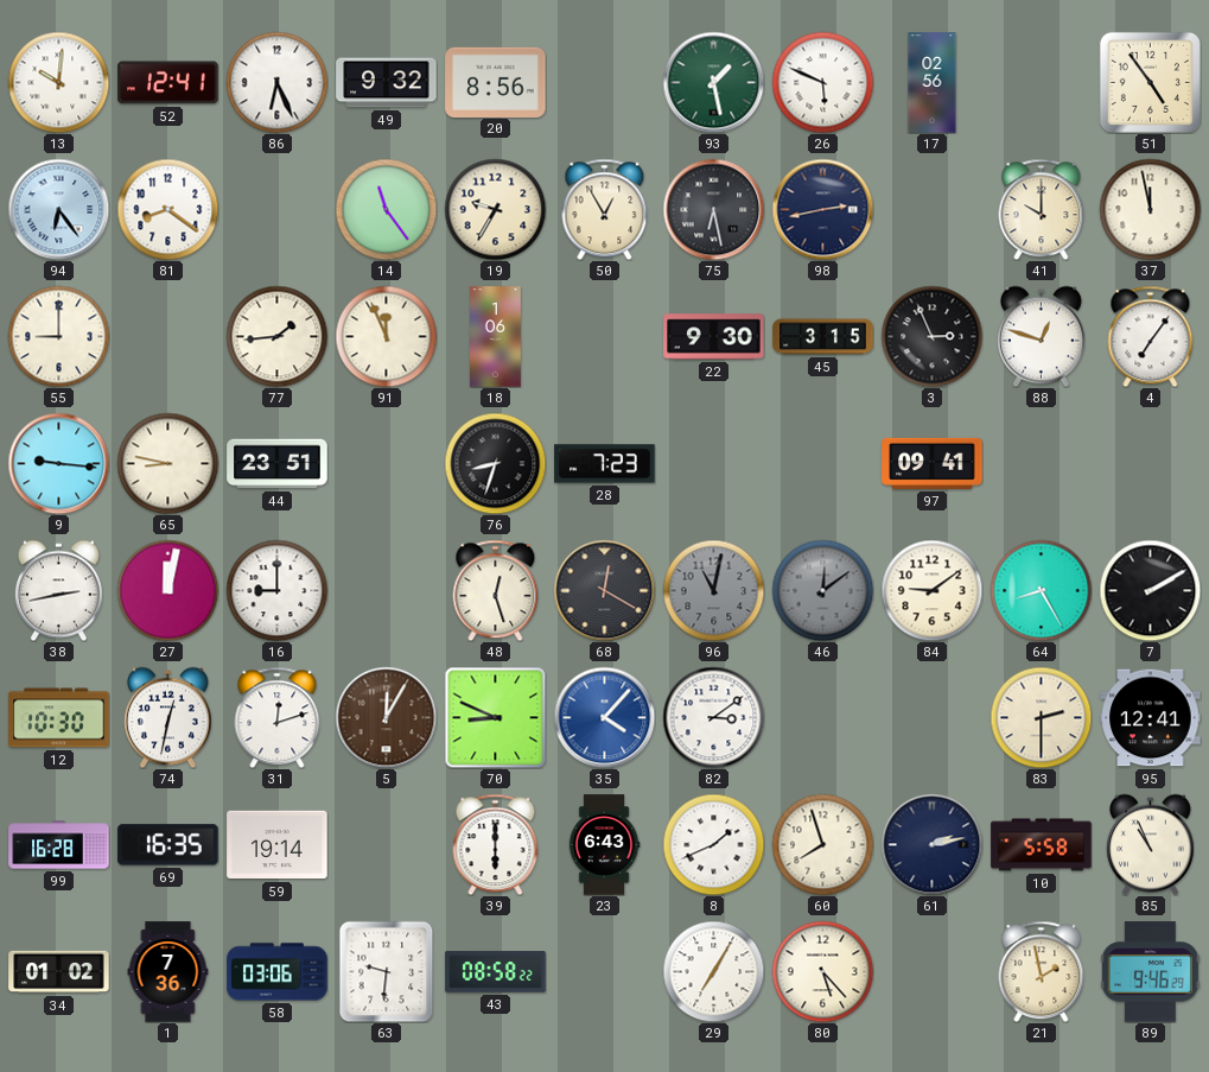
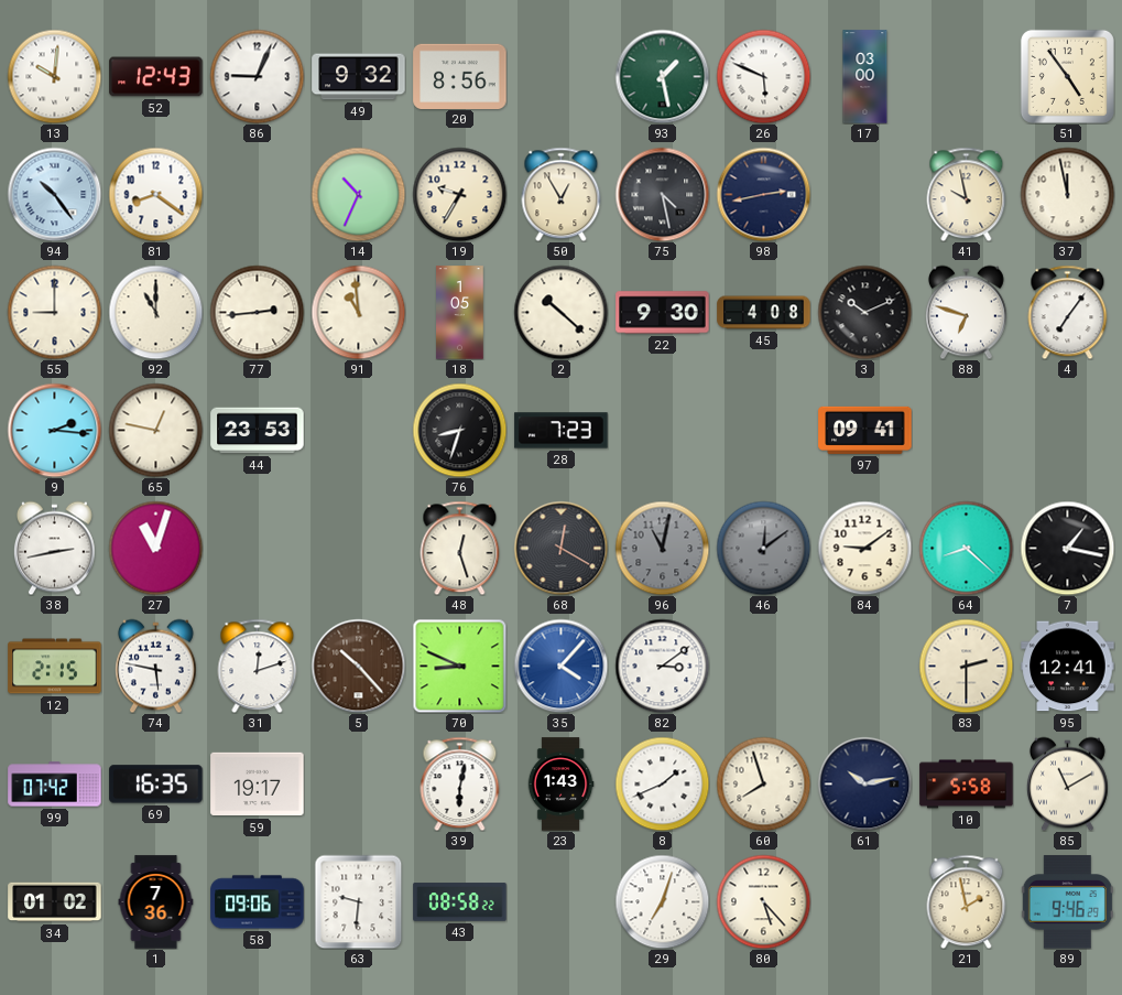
52: 12:41 -> 12:43
86: 6:26 -> 9:04
17: 02:56 -> 03:00
94: 6:24 -> 10:24
14: 11:24 -> 10:34
75: 6:28 -> 4:28
41: 10:00 -> 9:58
92: none -> 11:00
77: 1:44 -> 2:44
91: 11:56 -> 10:59
18: 1:06 -> 1:05
2: none -> 10:22
45: 3:15 -> 4:08
3: 2:56 -> 10:11
88: 12:48 -> 6:48
9: 9:16 -> 2:16
65: 8:47 -> 12:47
44: 23:51 -> 23:53
27: 12:02 -> 11:03
16: 9:00 -> none
64: 8:25 -> 8:22
7: 2:10 -> 1:17
12: 10:30 -> 2:15
74: 12:32 -> 5:47
5: 12:05 -> 10:23
99: 16:28 -> 07:42
59: 19:14 -> 19:17
39: 6:00 -> 6:02
23: 6:43 -> 1:43
61: 2:13 -> 10:13
85: 10:56 -> 11:10
58: 03:06 -> 09:06
29: 7:05 -> 7:03
